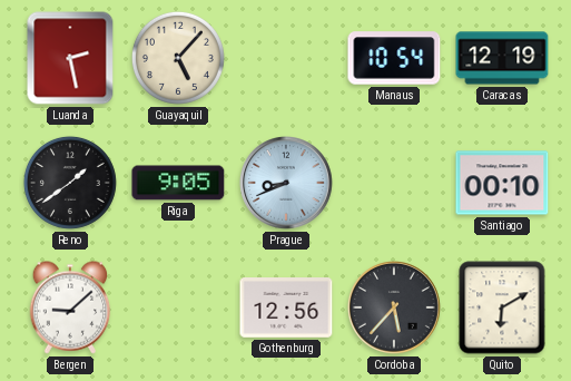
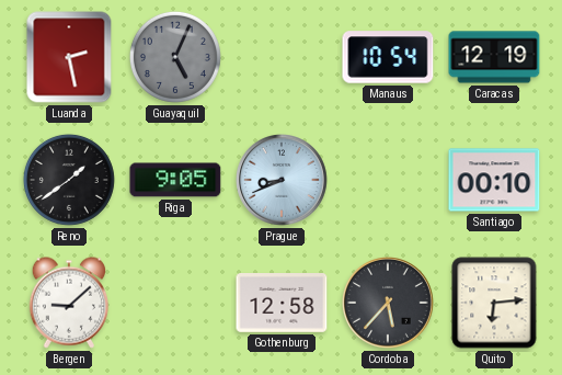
Guayaquil: 5:07 -> 5:04
Guayaquil dial: cream -> grey
Gothenburg: 12:56 -> 12:58
Quito: 6:10 -> 6:14
